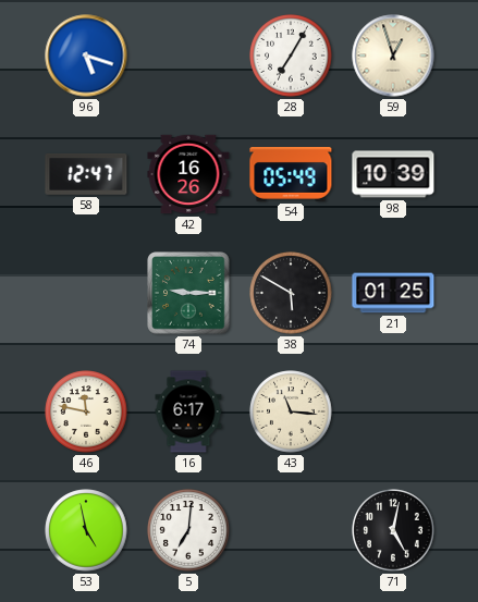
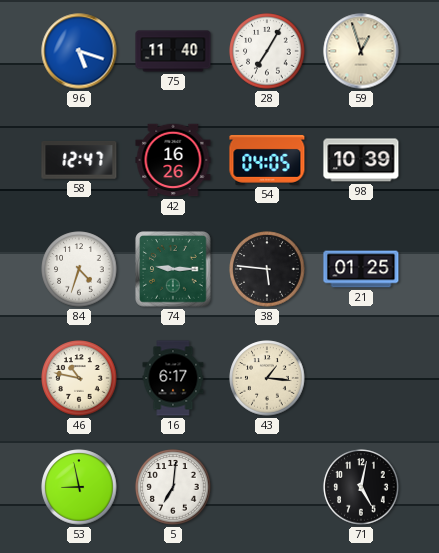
75: none -> 11:40
54: 05:49 -> 04:05
84: none -> 4:33
38: 5:50 -> 5:46
46: 11:47 -> 10:47
43: 11:16 -> 1:16
53: 4:58 -> 8:58
